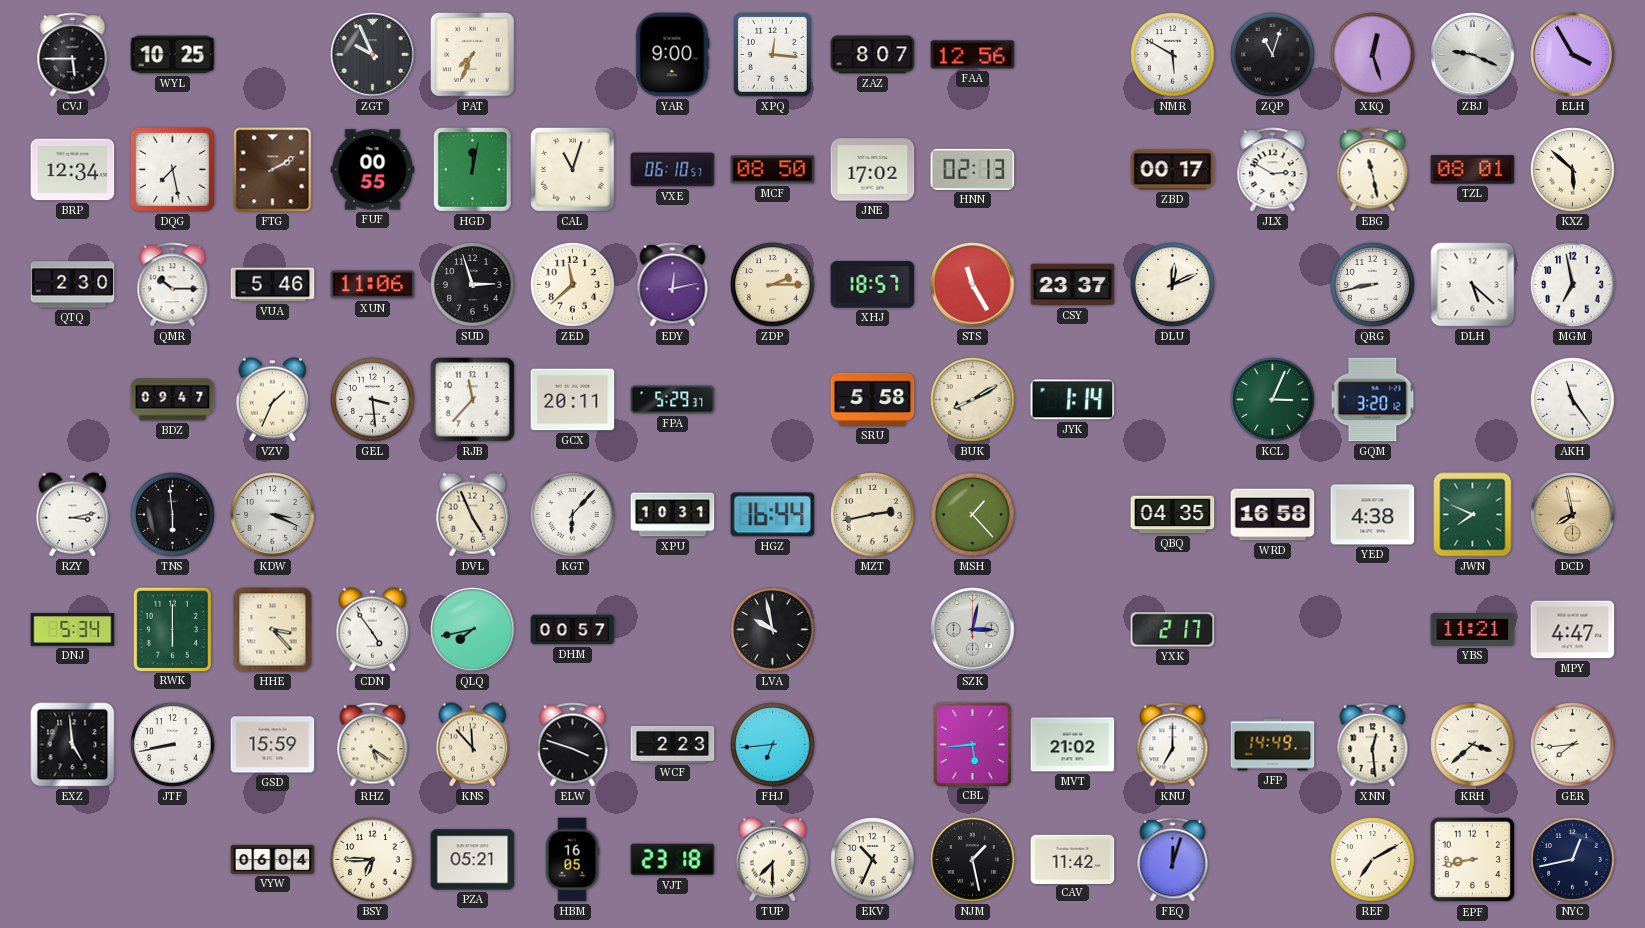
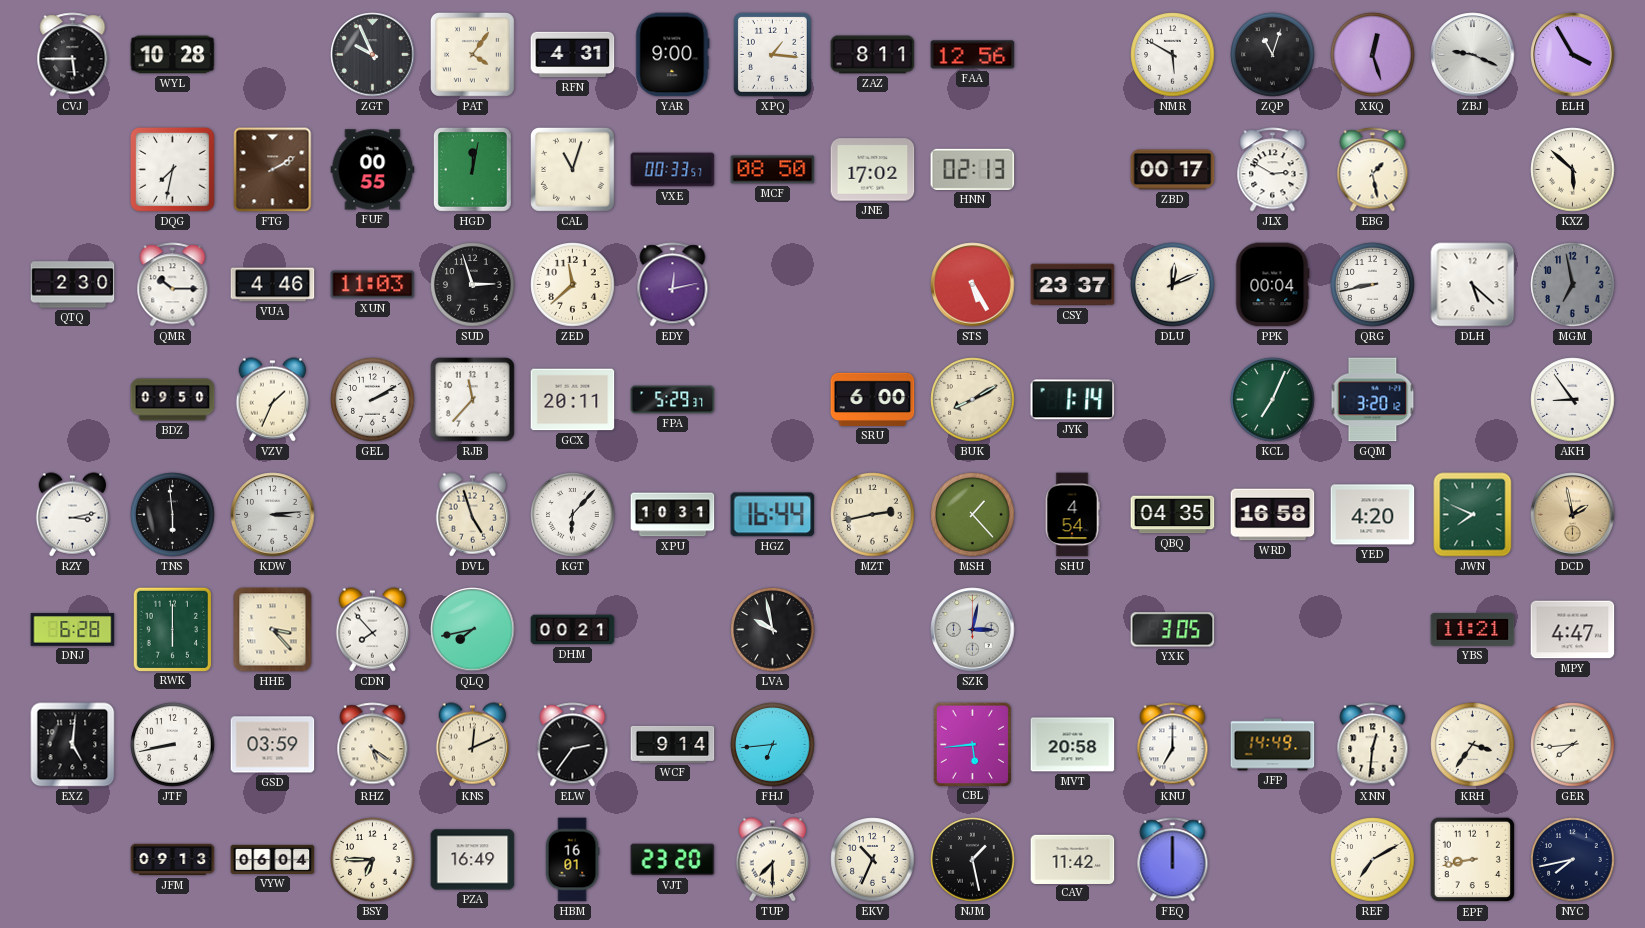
WYL: 10:25 -> 10:28
PAT: 7:34 -> 4:06
RFN: none -> 4:31
XPQ: 12:16 -> 1:16
ZAZ: 8:07 -> 8:11
BRP: 12:34 -> none
DQG: 7:28 -> 7:32
VXE: 06:10 -> 00:33
EBG: 11:28 -> 1:28
TZL: 08:01 -> none
VUA: 5:46 -> 4:46
XUN: 11:06 -> 11:03
ZDP: 2:15 -> none
XHJ: 18:57 -> none
STS: 11:25 -> 5:25
PPK: none -> 00:04
MGM dial: white -> grey
BDZ: 09:47 -> 09:50
GEL: 3:29 -> 2:10
SRU: 5:58 -> 6:00
KCL: 3:04 -> 7:04
AKH: 11:24 -> 8:54
KDW: 3:19 -> 3:14
DVL: 4:56 -> 4:57
SHU: none -> 4:54
YED: 4:38 -> 4:20
DCD: 7:58 -> 1:58
DNJ: 5:34 -> 6:28
CDN: 4:54 -> 7:53
DHM: 00:57 -> 00:21
YXK: 2:17 -> 3:05
EXZ: 4:59 -> 5:01
GSD: 15:59 -> 03:59
KNS: 11:53 -> 12:11
ELW: 3:48 -> 2:36
WCF: 2:23 -> 9:14
MVT: 21:02 -> 20:58
XNN: 12:29 -> 12:31
KRH: 3:38 -> 3:36
JFM: none -> 09:13
PZA: 05:21 -> 16:49
HBM: 16:05 -> 16:01
VJT: 23:18 -> 23:20
FEQ: 12:03 -> 12:00
NYC: 12:43 -> 7:43
